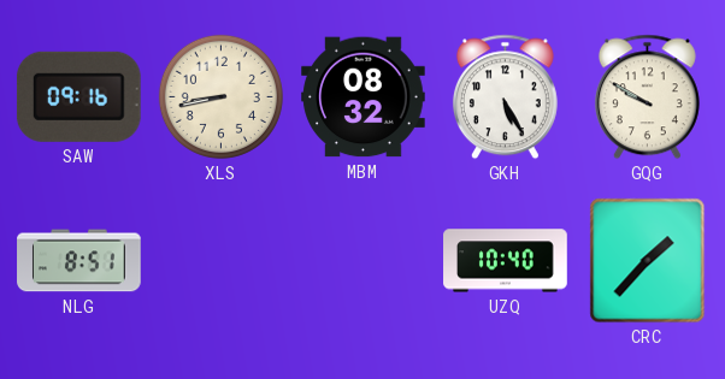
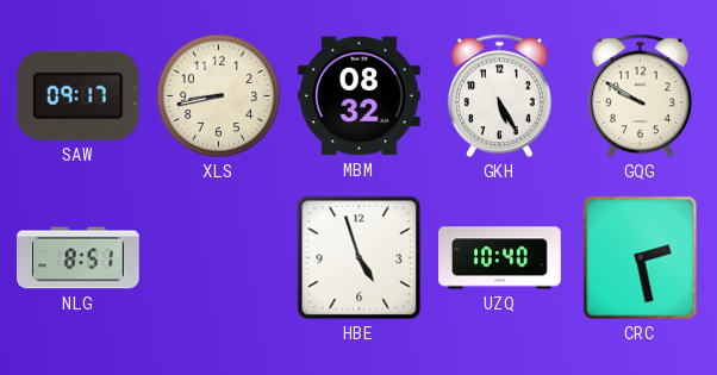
SAW: 09:16 -> 09:17
HBE: none -> 4:57
CRC: 1:37 -> 2:28
